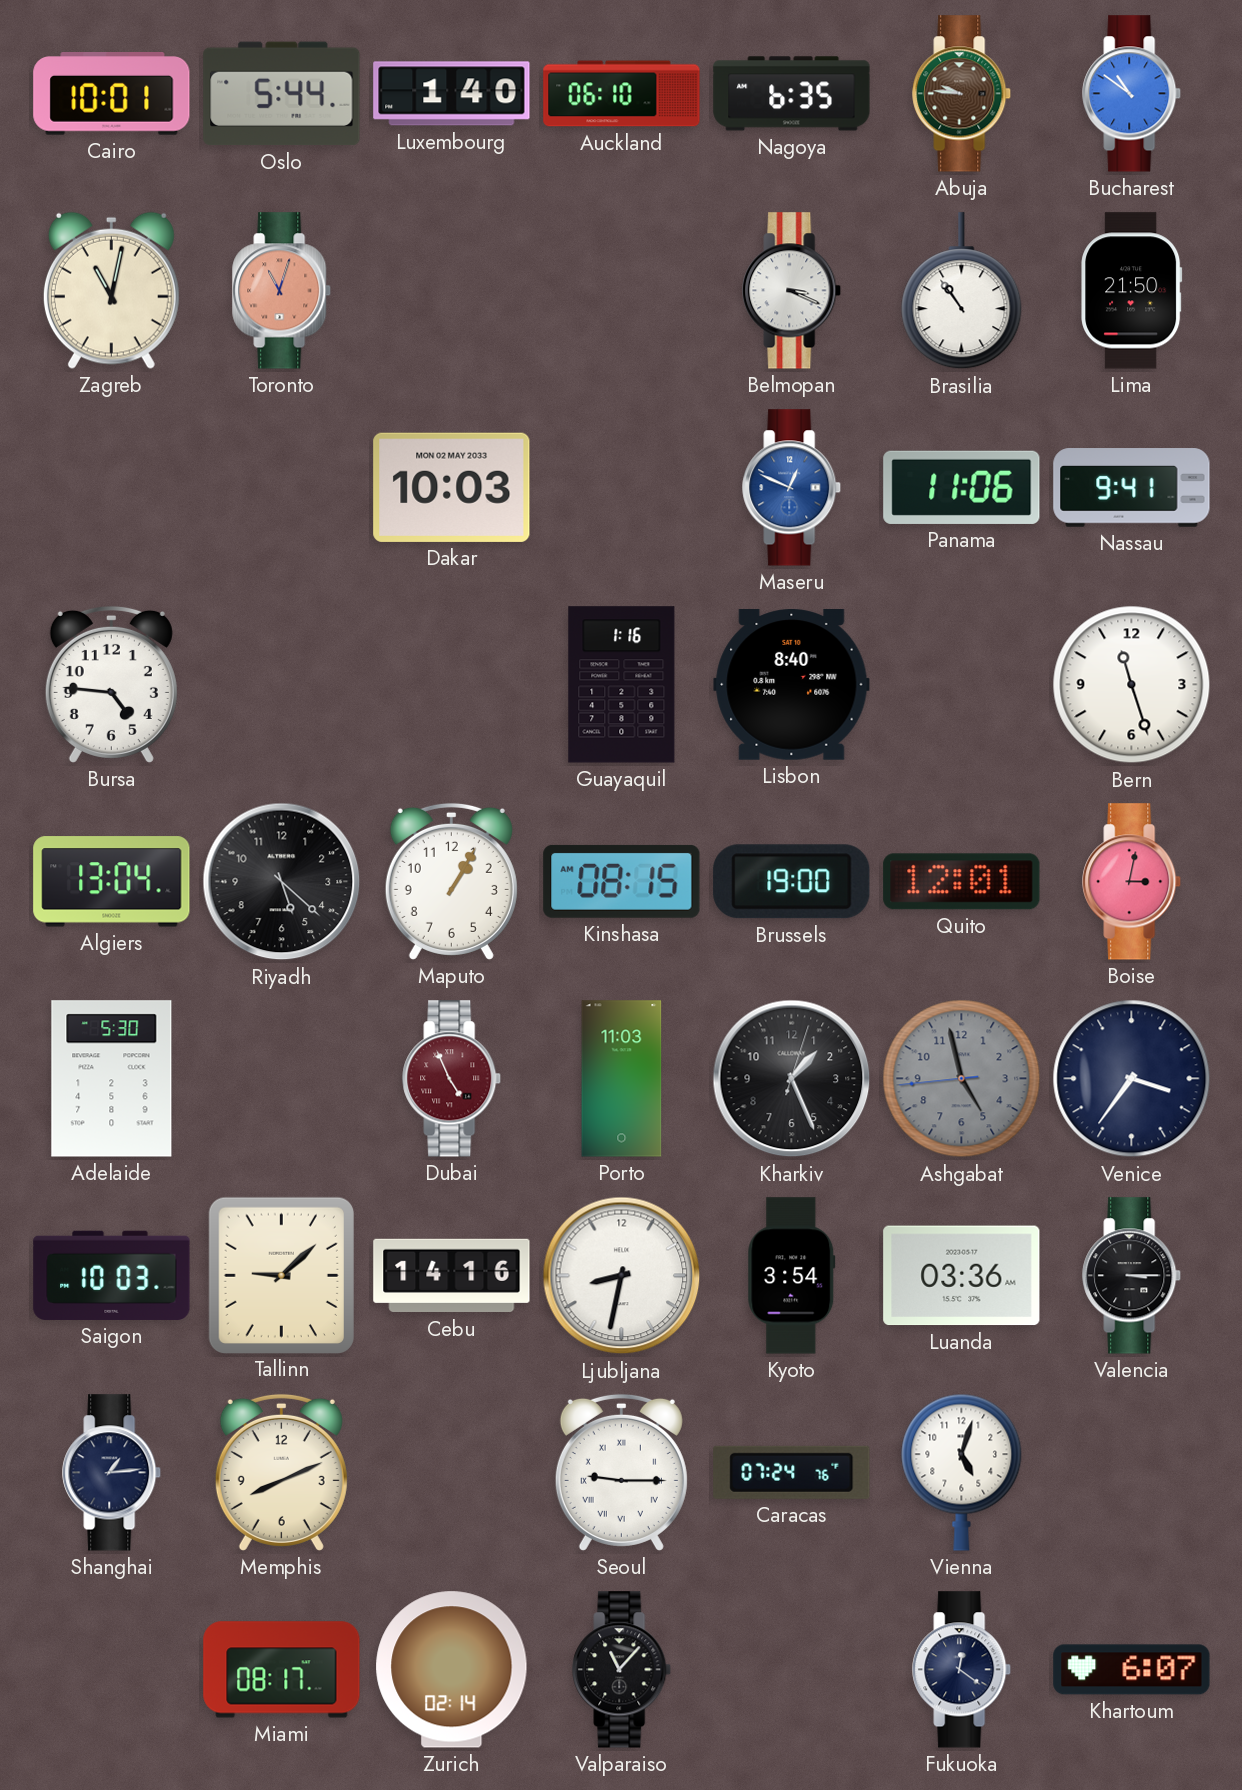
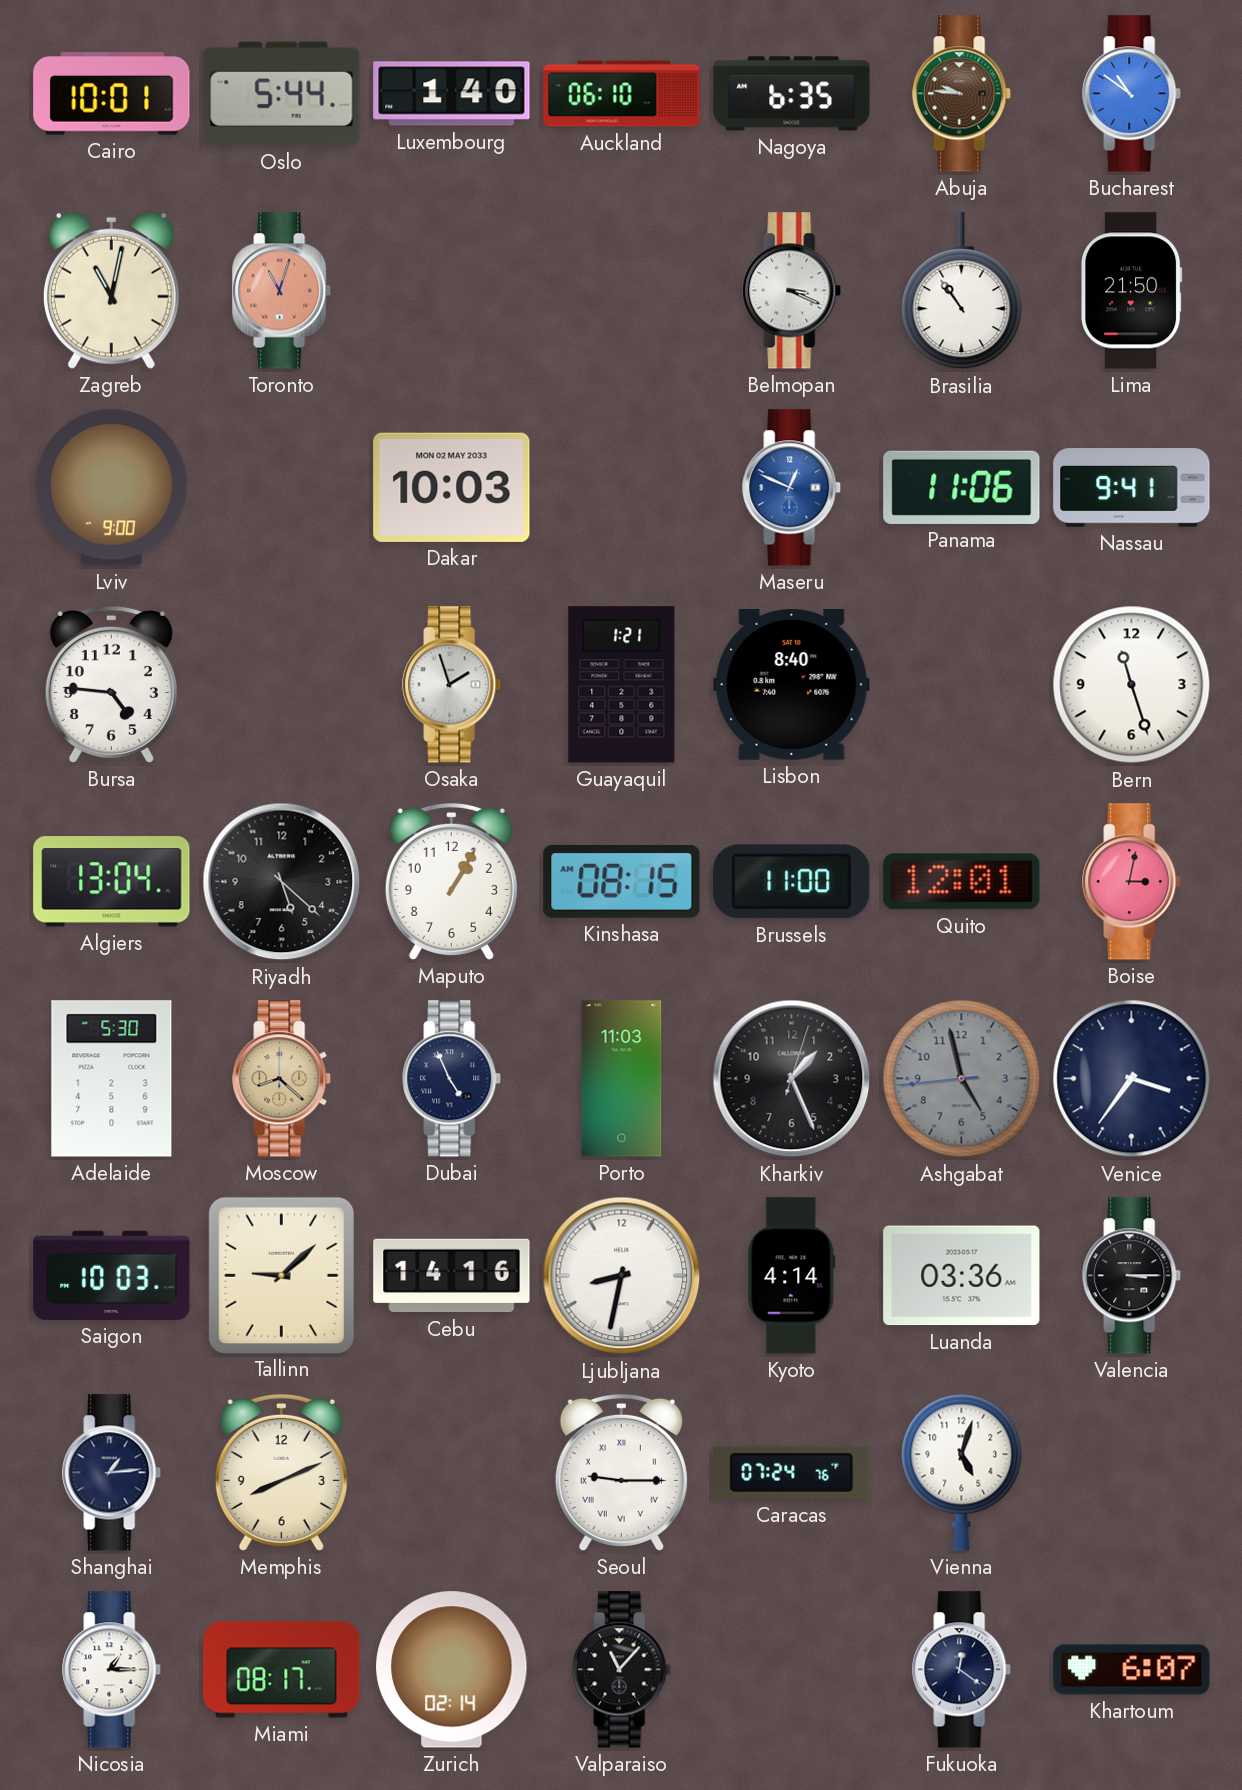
Lviv: none -> 9:00
Osaka: none -> 1:57
Guayaquil: 1:16 -> 1:21
Brussels: 19:00 -> 11:00
Moscow: none -> 8:22
Dubai dial: burgundy -> navy
Kyoto: 3:54 -> 4:14
Nicosia: none -> 1:15
